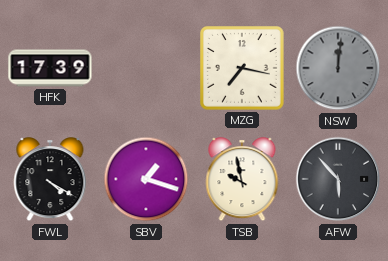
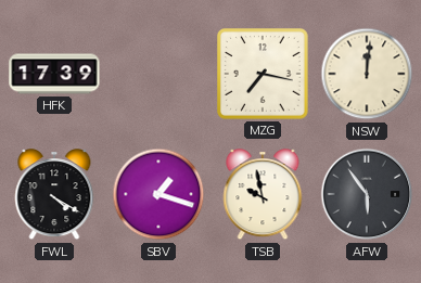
NSW dial: grey -> cream
AFW: 5:53 -> 5:54
